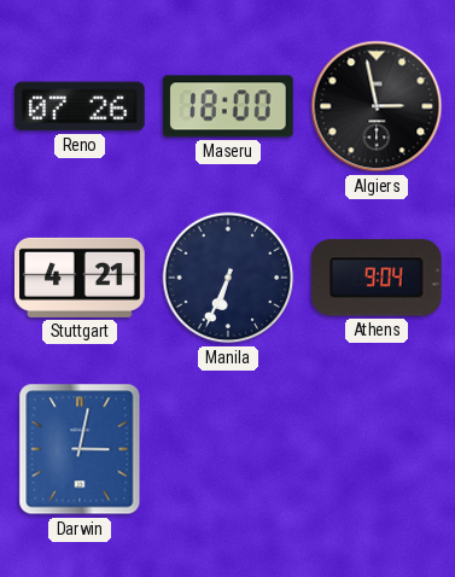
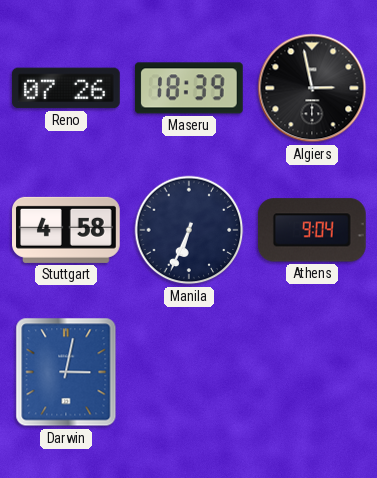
Maseru: 18:00 -> 18:39
Stuttgart: 4:21 -> 4:58
